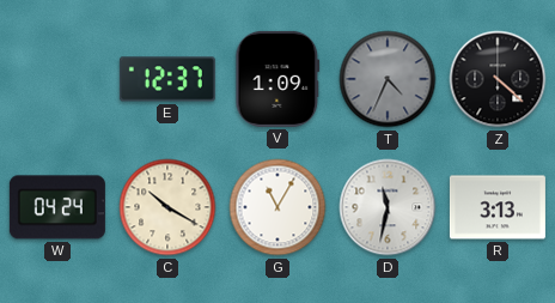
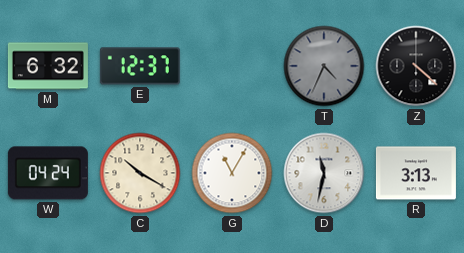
M: none -> 6:32
V: 1:09 -> none
